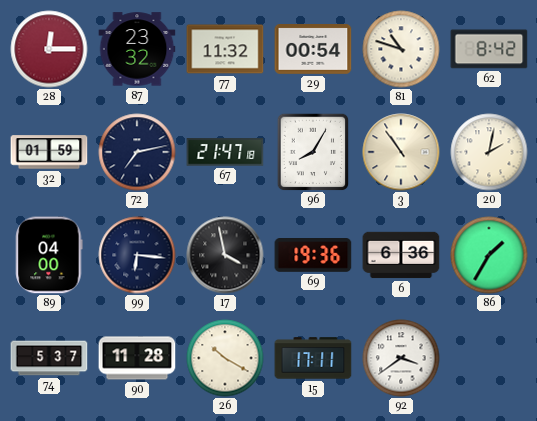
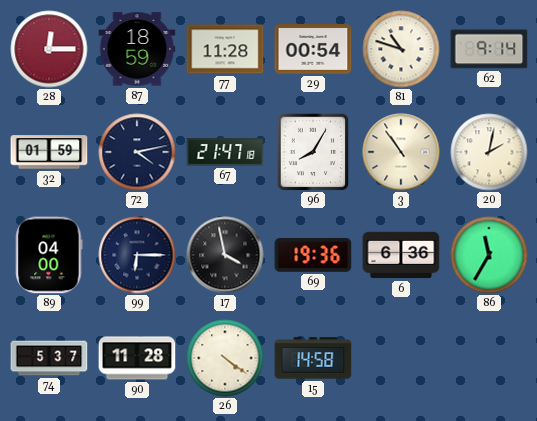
87: 23:32 -> 18:59
77: 11:32 -> 11:28
62: 8:42 -> 9:14
72: 7:13 -> 4:13
99: 6:16 -> 6:15
86: 1:35 -> 11:35
26: 10:20 -> 4:21
15: 17:11 -> 14:58
92: 3:39 -> none
